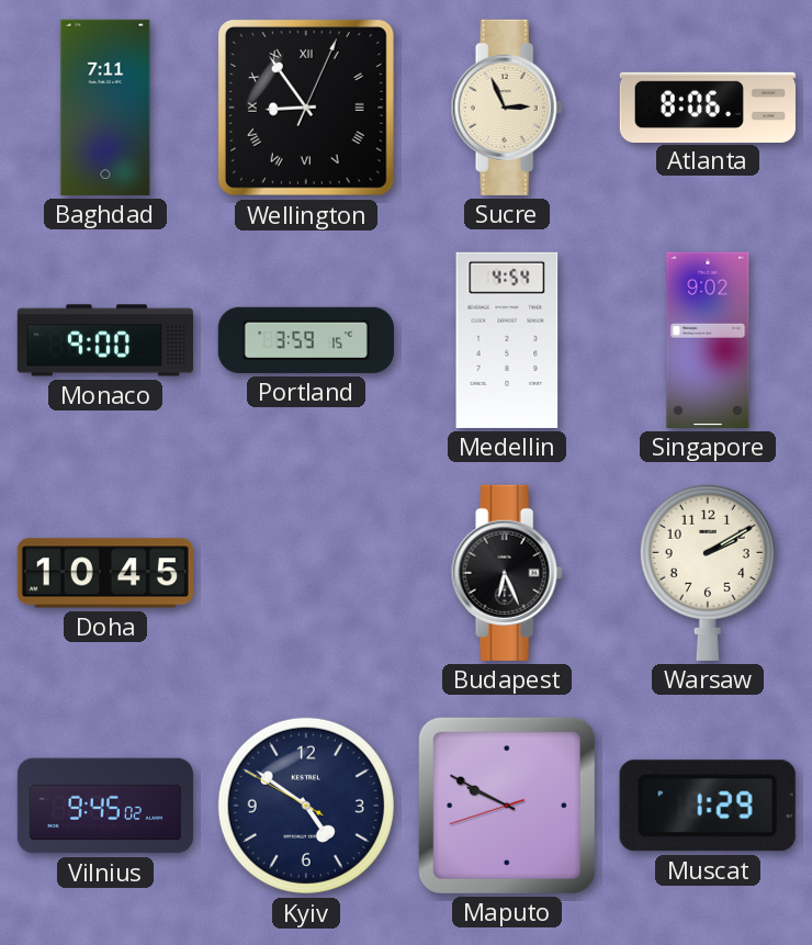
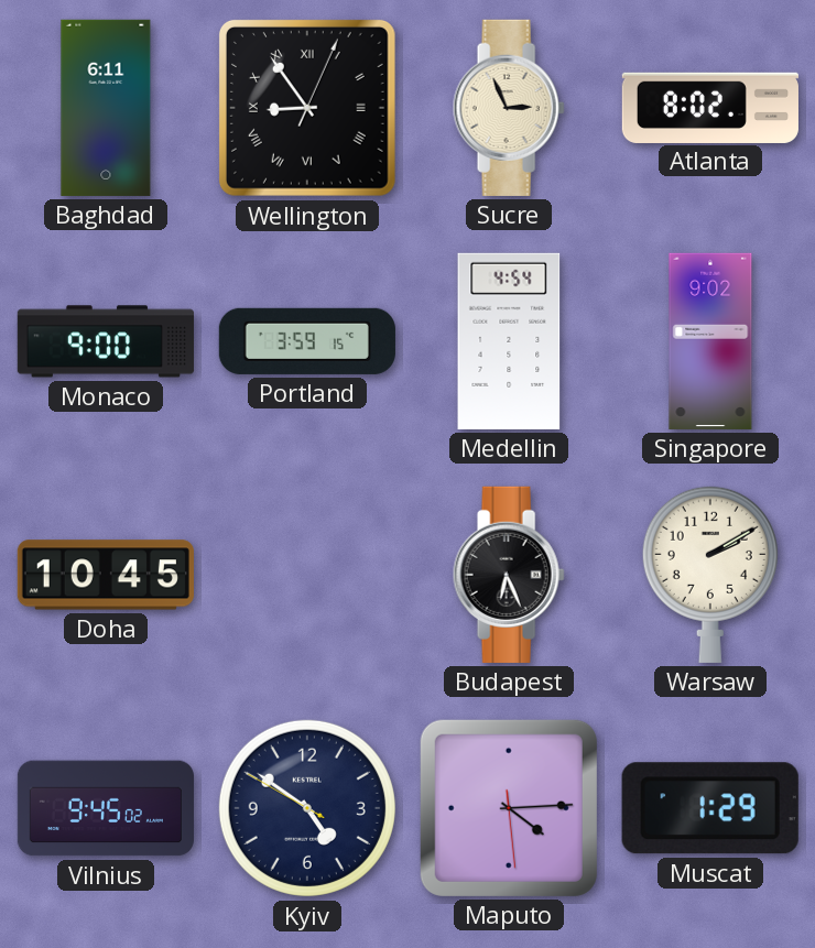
Baghdad: 7:11 -> 6:11
Atlanta: 8:06 -> 8:02
Maputo: 9:49 -> 4:14
